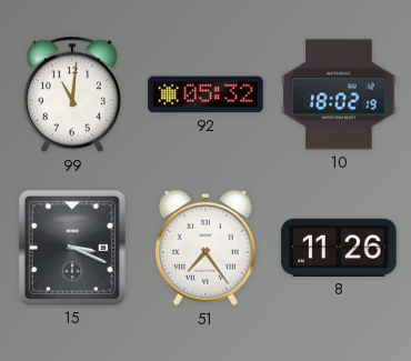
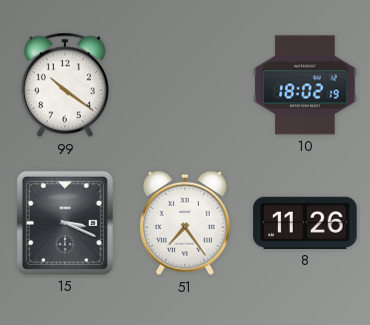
99: 11:01 -> 10:21
92: 05:32 -> none
